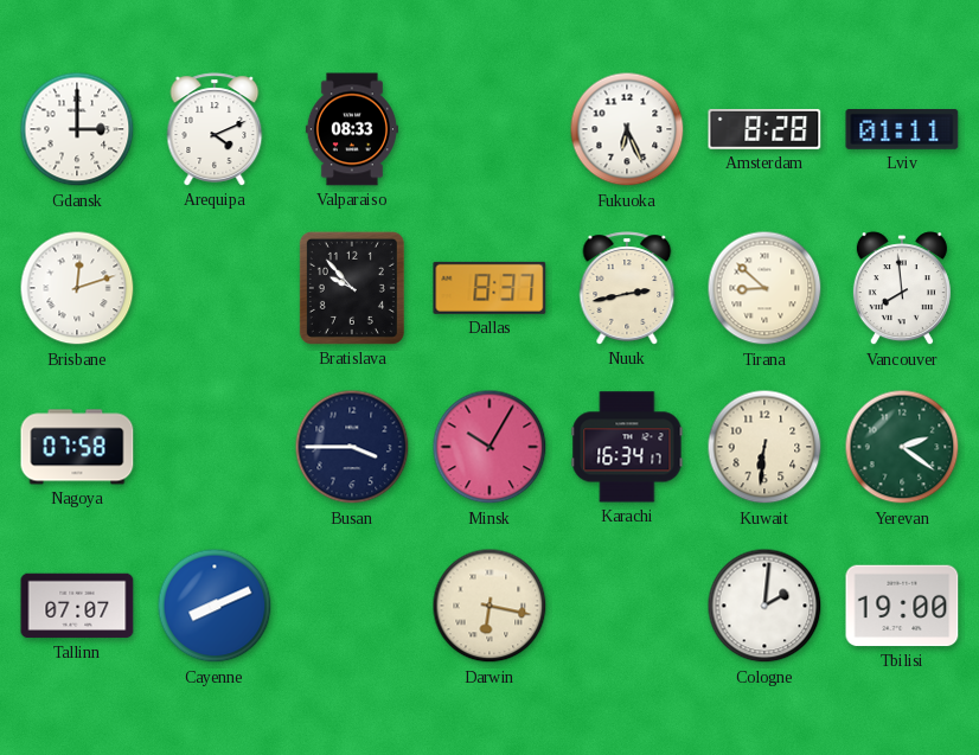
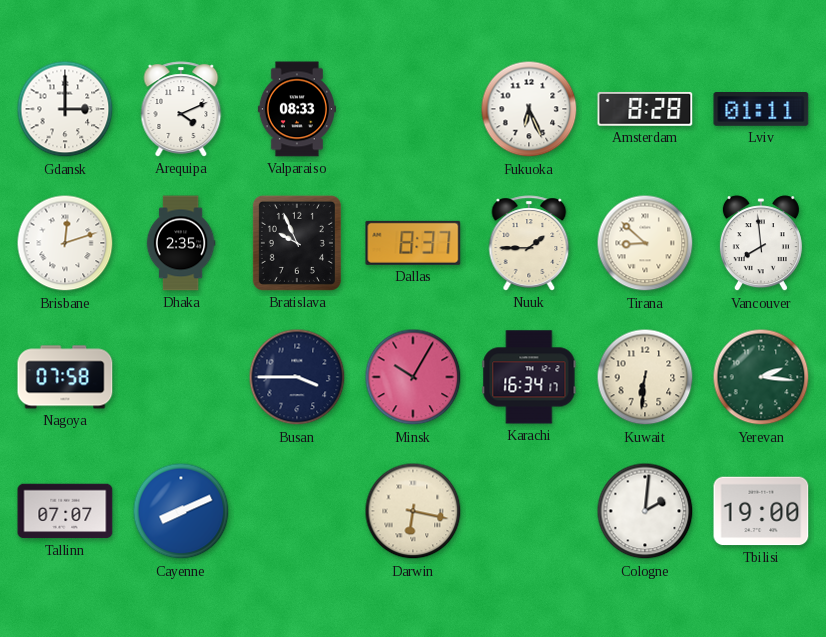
Dhaka: none -> 2:35
Bratislava: 9:53 -> 9:56
Nuuk: 2:43 -> 1:45
Yerevan: 2:21 -> 2:16
